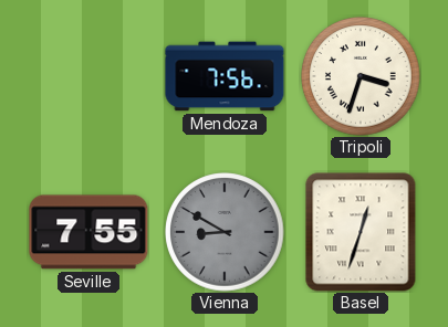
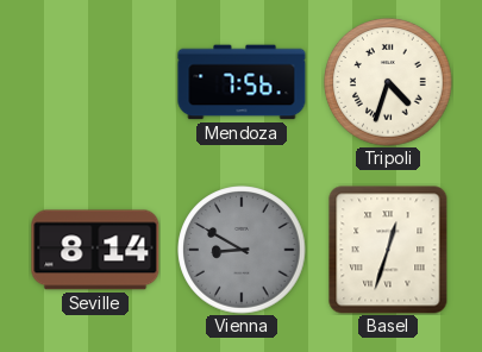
Tripoli: 3:33 -> 4:33
Seville: 7:55 -> 8:14
